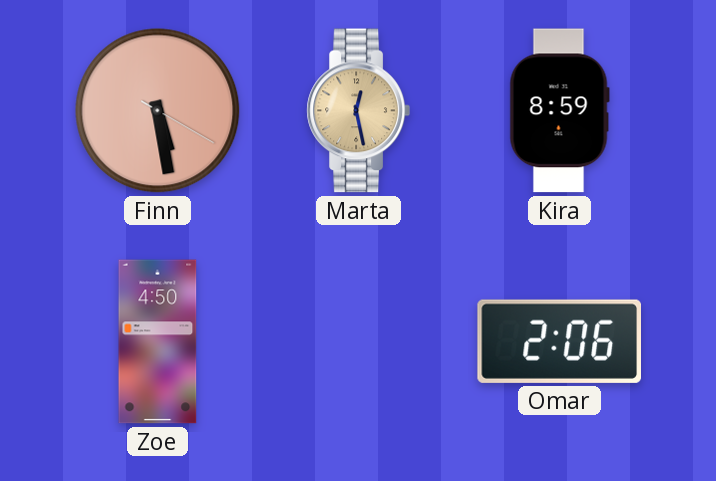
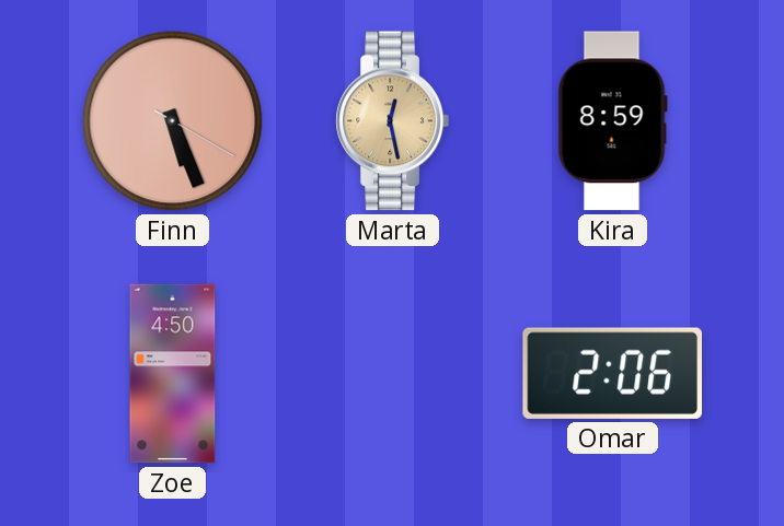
Finn: 5:28 -> 5:26
